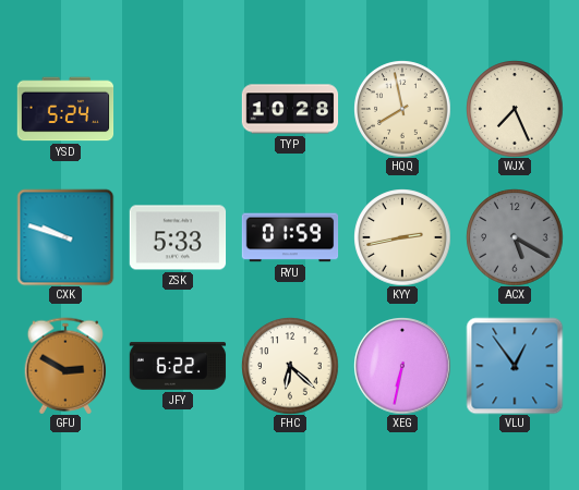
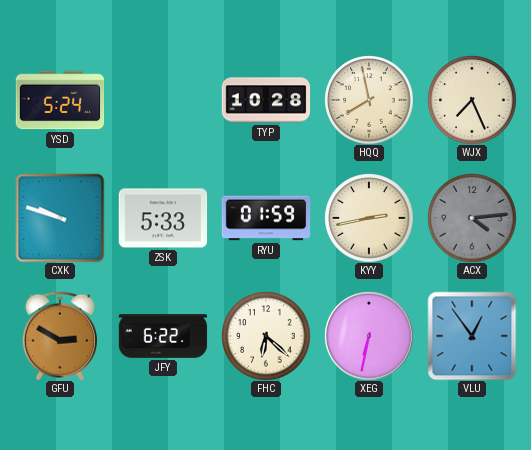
ACX: 5:20 -> 4:14
